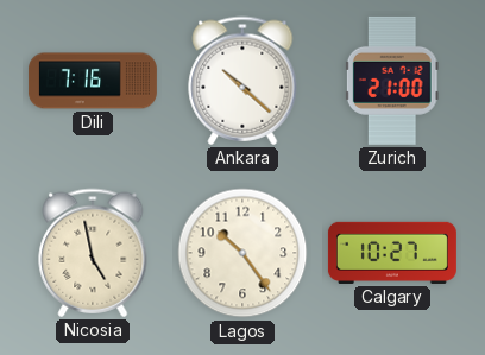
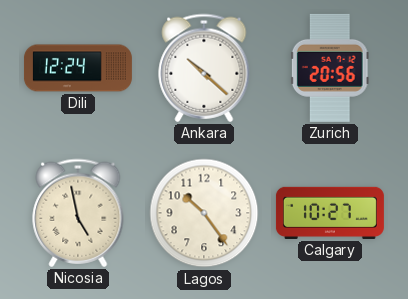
Dili: 7:16 -> 12:24
Zurich: 21:00 -> 20:56
